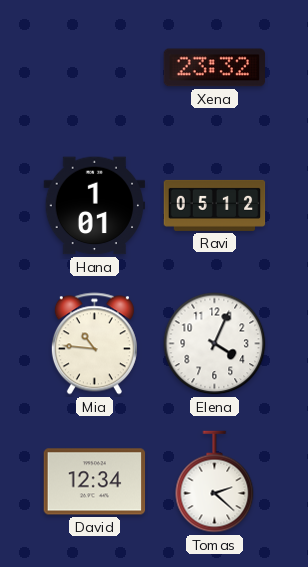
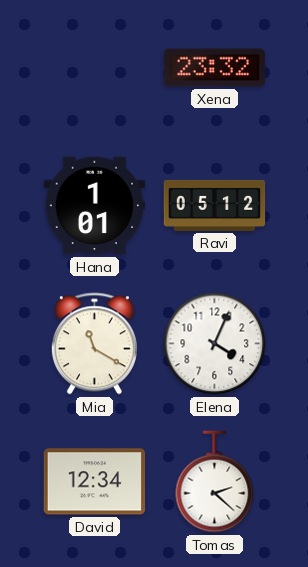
Mia: 10:46 -> 11:20
